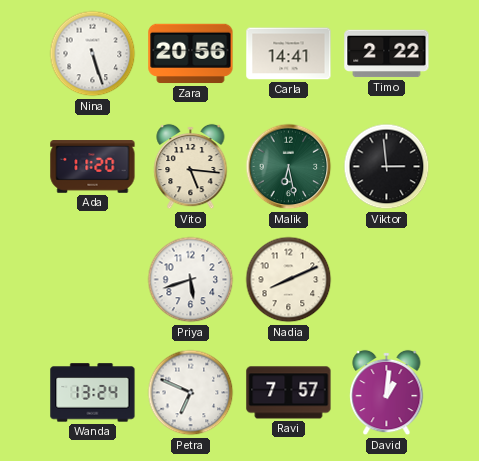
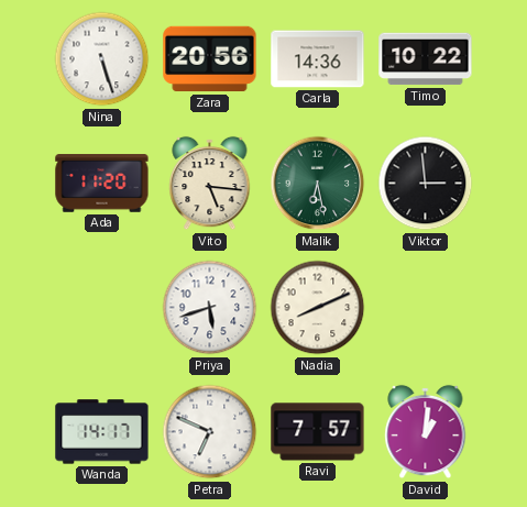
Carla: 14:41 -> 14:36
Timo: 2:22 -> 10:22
Wanda: 13:24 -> 14:17
